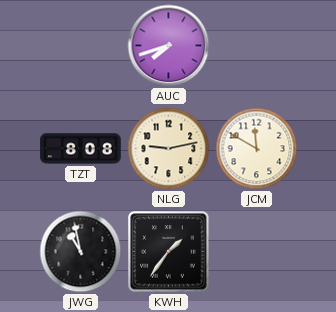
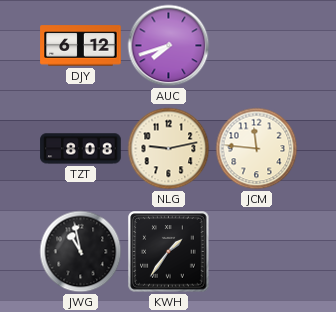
DJY: none -> 6:12
JCM: 11:50 -> 11:46
